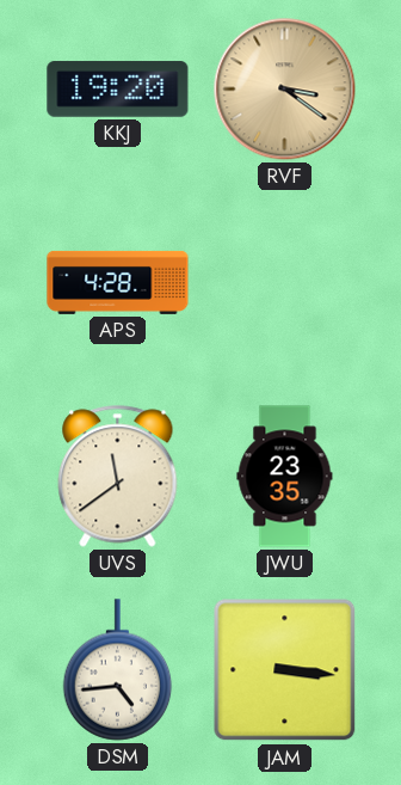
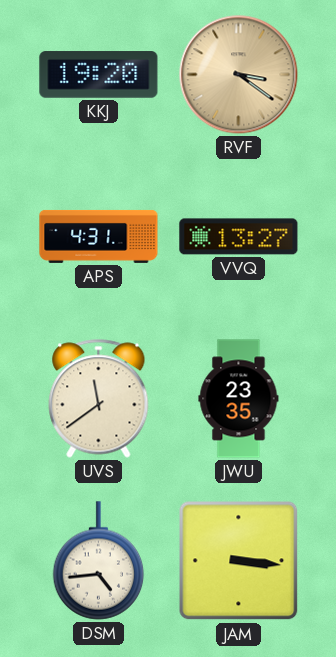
APS: 4:28 -> 4:31
VVQ: none -> 13:27
